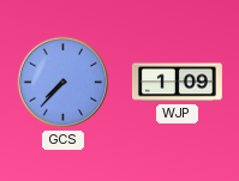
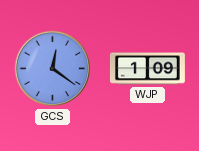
GCS: 7:37 -> 12:21
